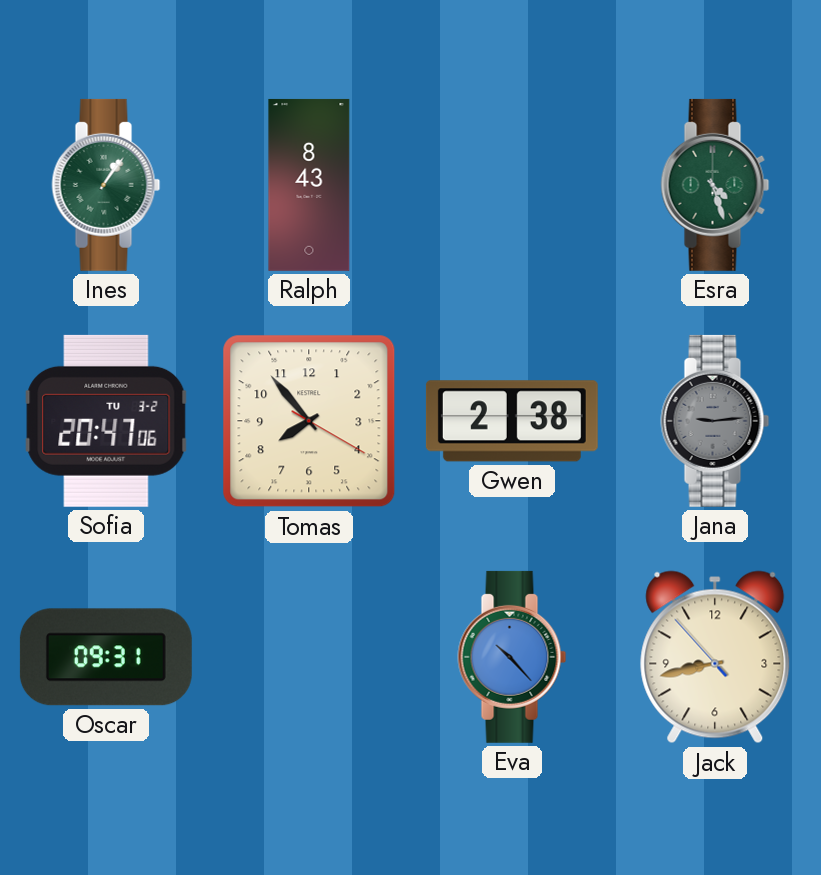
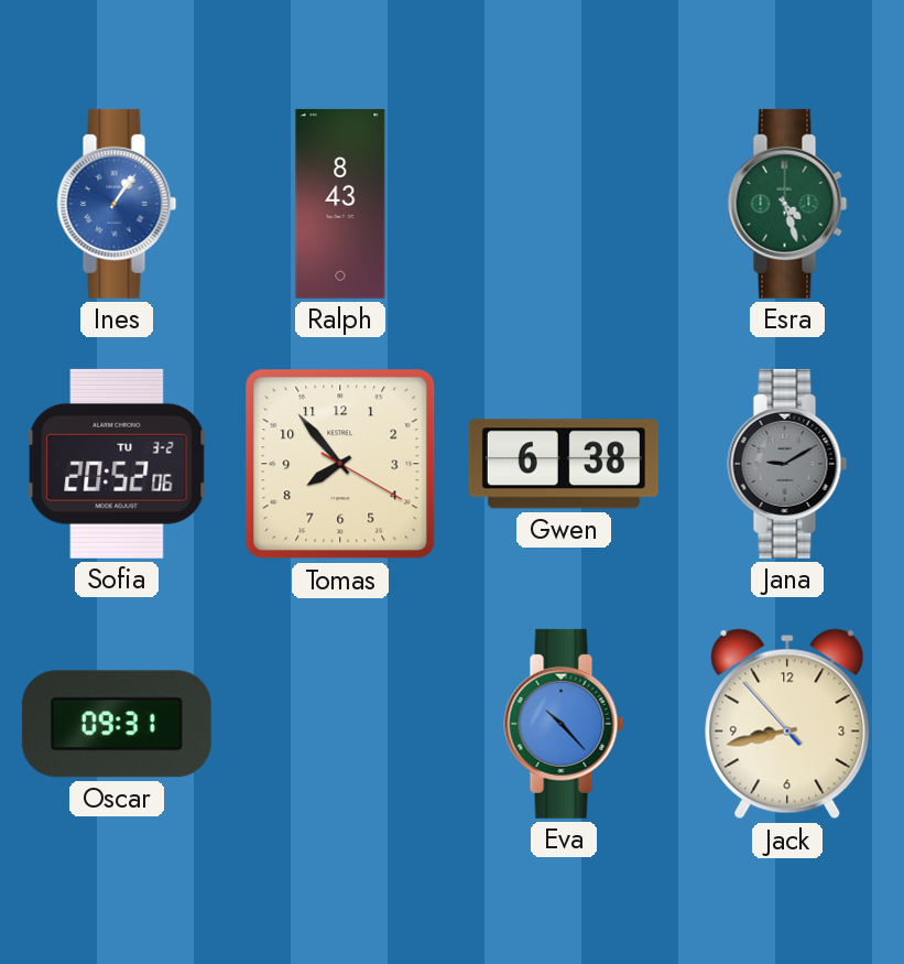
Ines dial: green -> blue
Sofia: 20:47 -> 20:52
Gwen: 2:38 -> 6:38
Jana: 9:14 -> 9:10
